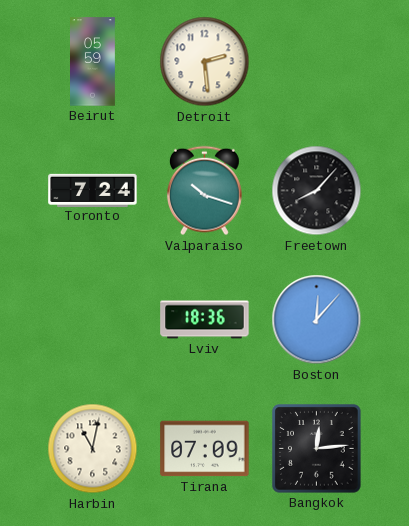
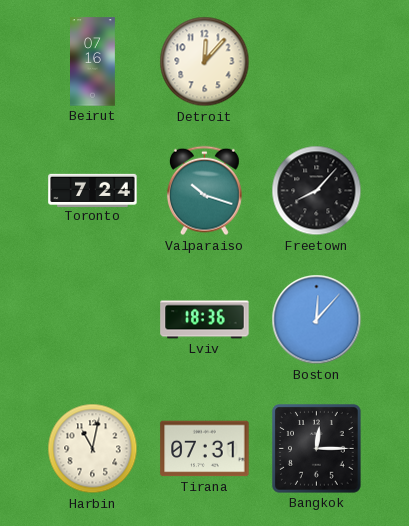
Beirut: 05:59 -> 07:16
Detroit: 2:29 -> 12:07
Tirana: 07:09 -> 07:31
Bangkok: 12:14 -> 12:15
